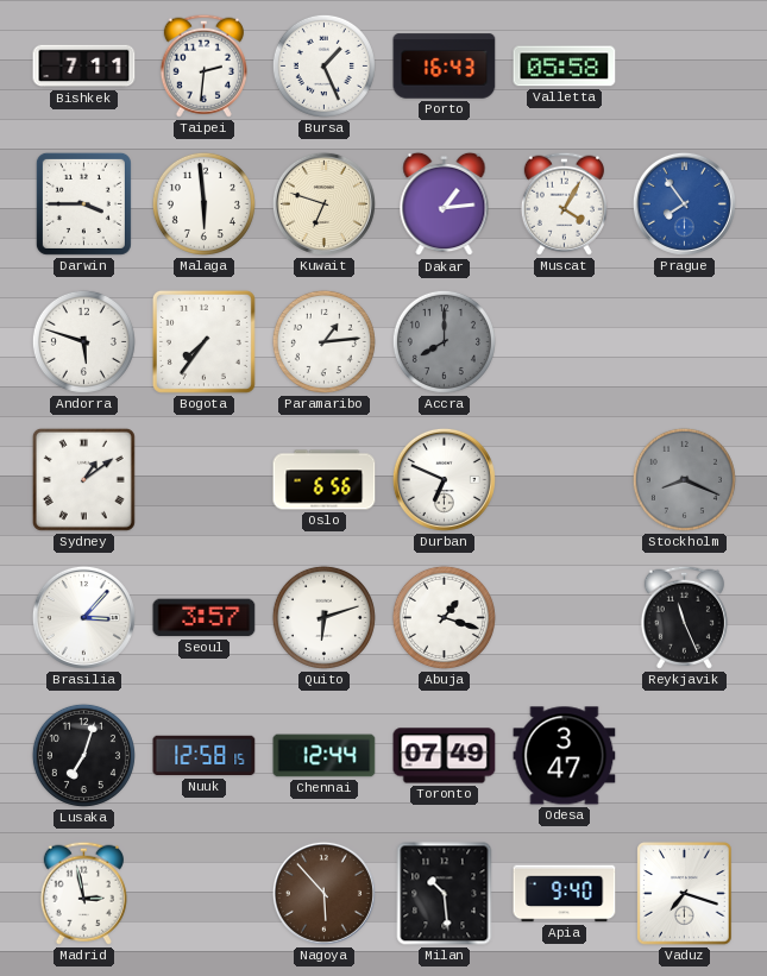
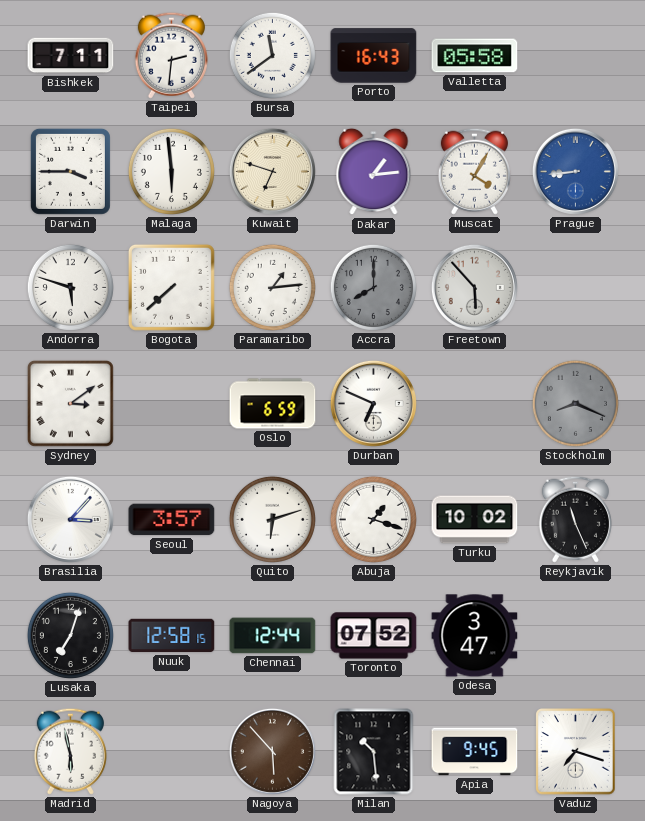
Bursa: 1:26 -> 11:39
Prague: 7:54 -> 8:44
Bogota: 7:36 -> 7:38
Freetown: none -> 5:53
Sydney: 1:09 -> 3:09
Oslo: 6:56 -> 6:59
Turku: none -> 10:02
Toronto: 07:49 -> 07:52
Madrid: 2:58 -> 5:58
Apia: 9:40 -> 9:45
